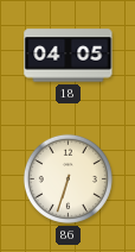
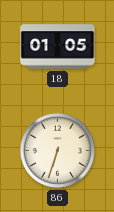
18: 04:05 -> 01:05
